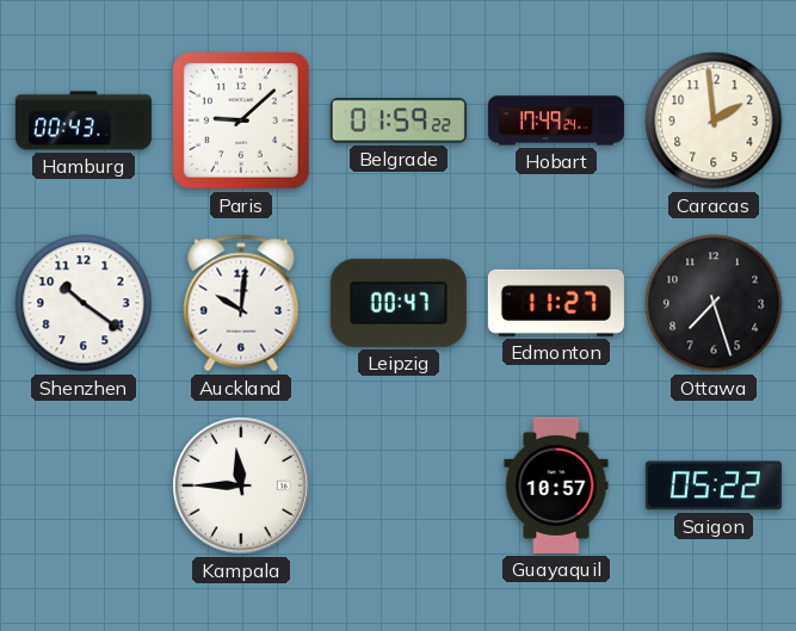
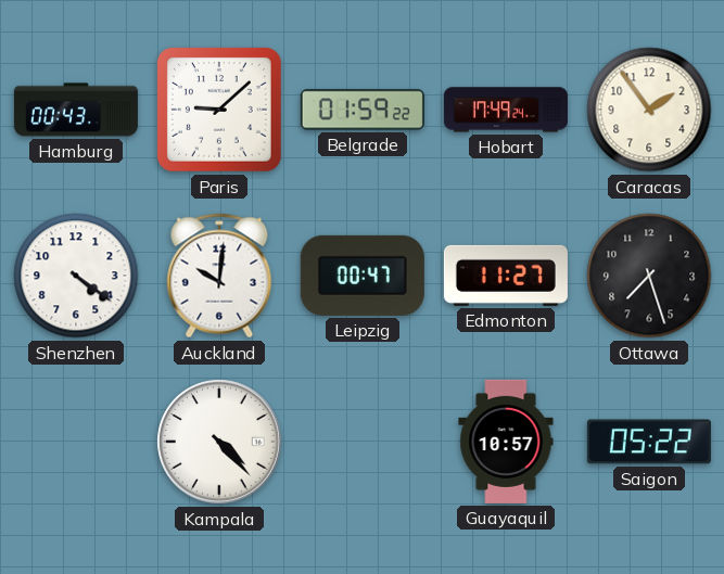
Caracas: 1:59 -> 1:54
Shenzhen: 10:21 -> 4:21
Kampala: 11:45 -> 4:23
